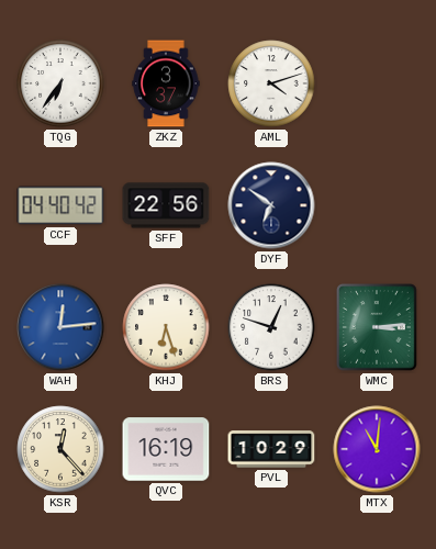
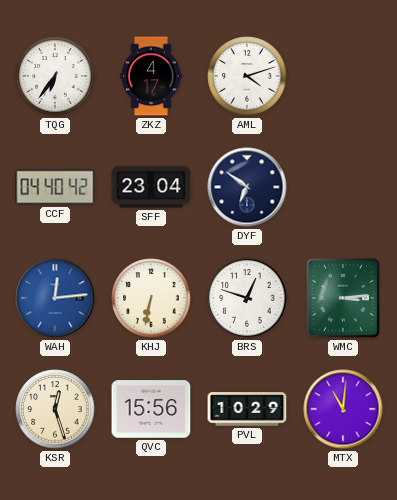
ZKZ: 3:37 -> 4:17
SFF: 22:56 -> 23:04
KHJ: 6:27 -> 6:32
KSR: 12:23 -> 12:27
QVC: 16:19 -> 15:56
